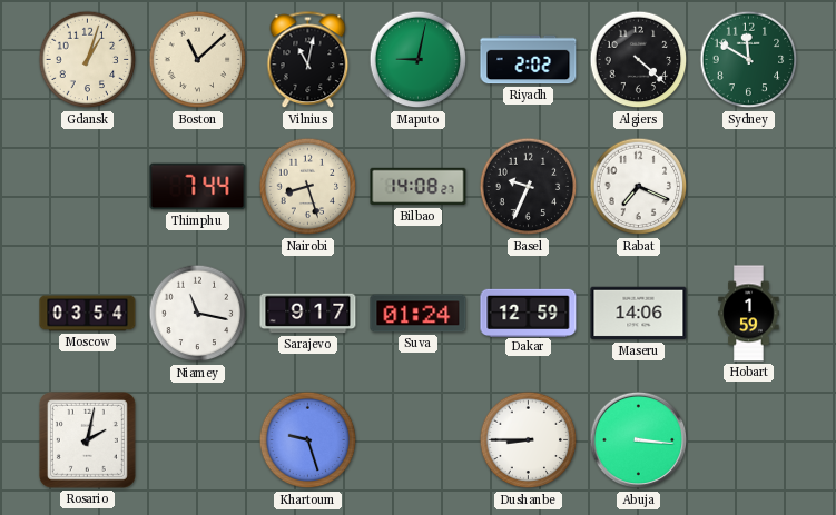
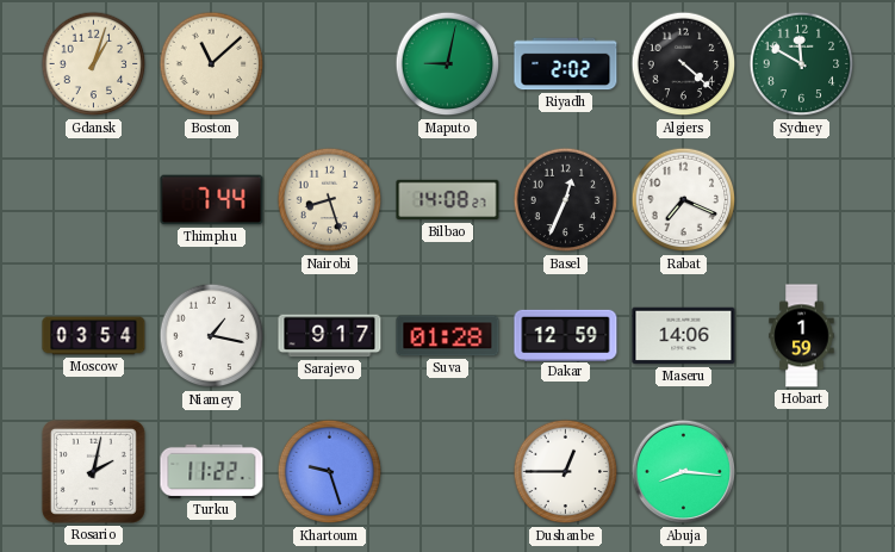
Vilnius: 11:02 -> none
Basel: 9:34 -> 12:34
Niamey: 11:17 -> 1:17
Suva: 01:24 -> 01:28
Turku: none -> 11:22
Dushanbe: 8:45 -> 12:45
Abuja: 3:16 -> 8:16
